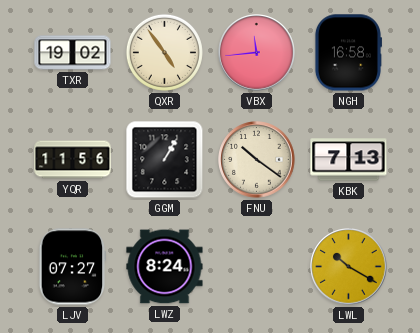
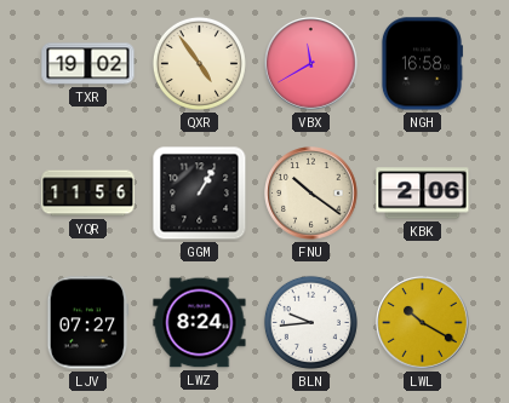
VBX: 11:44 -> 11:40
KBK: 7:13 -> 2:06
BLN: none -> 9:44
